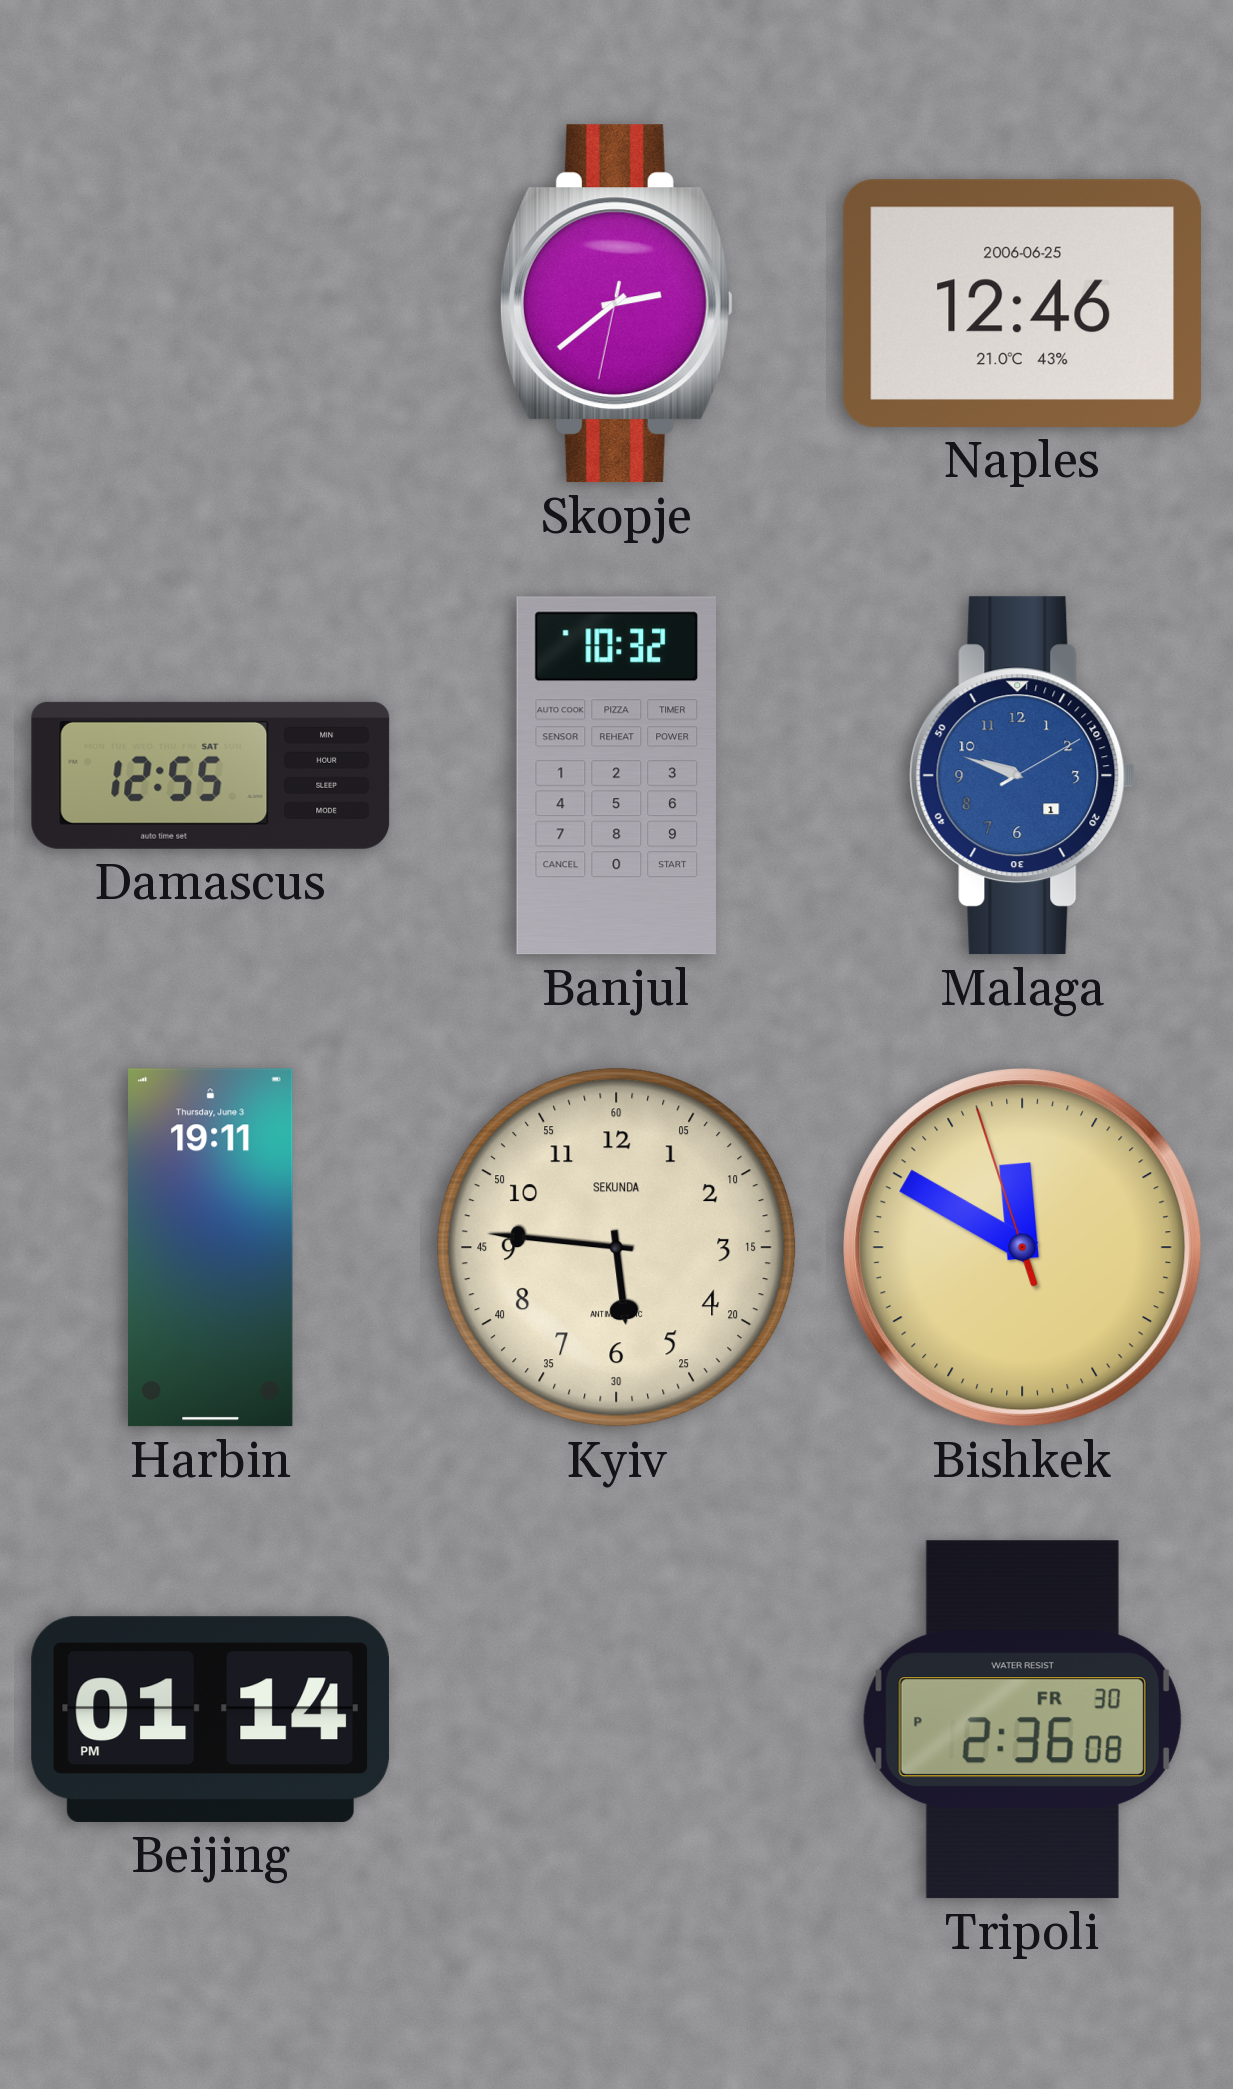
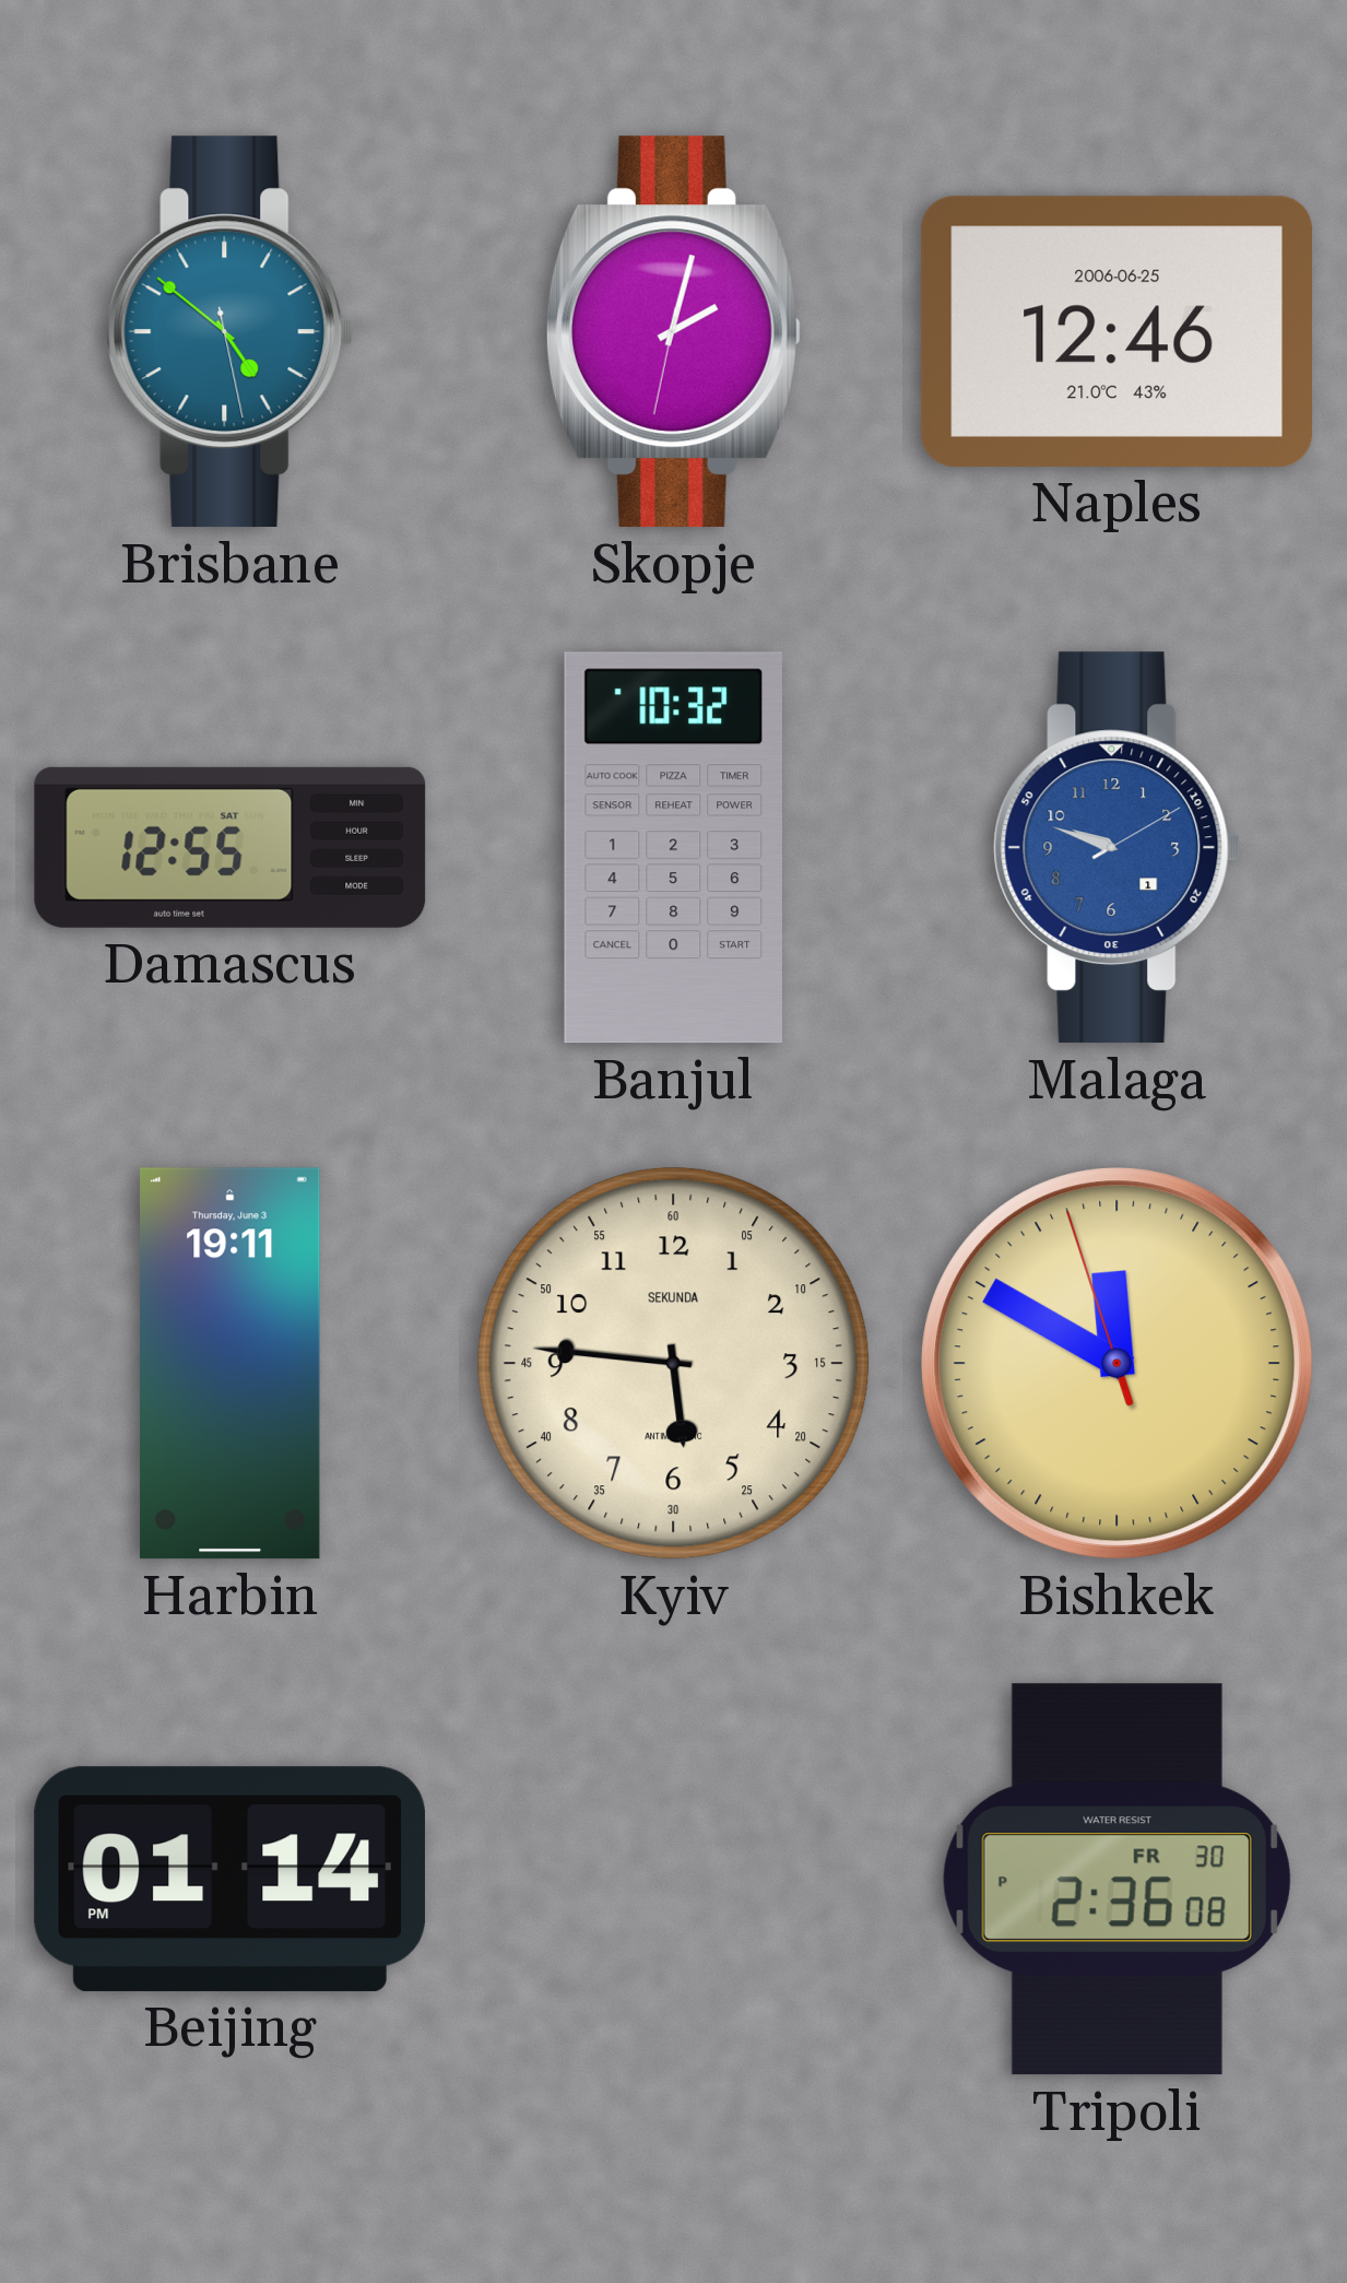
Brisbane: none -> 4:51
Skopje: 2:38 -> 2:02
